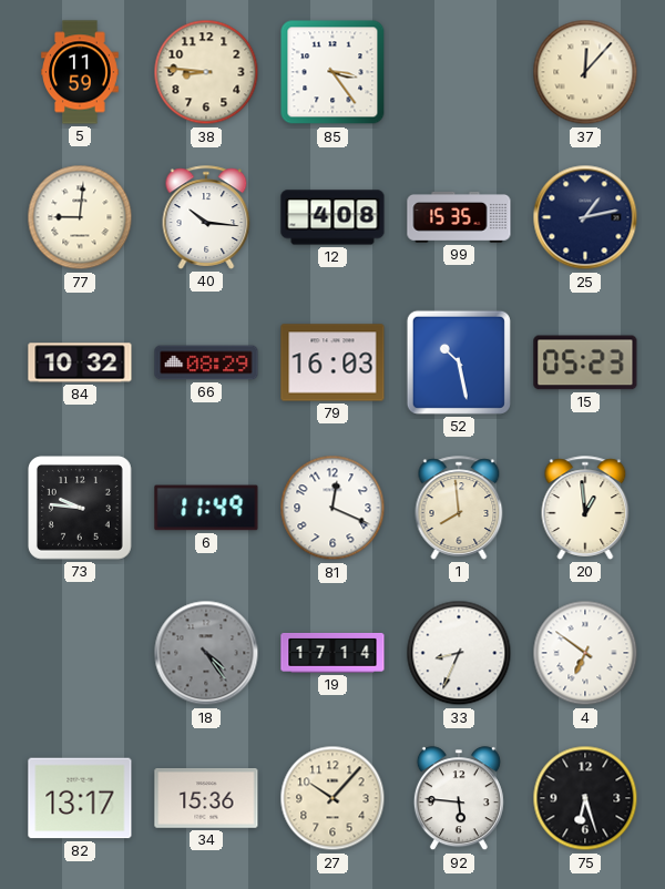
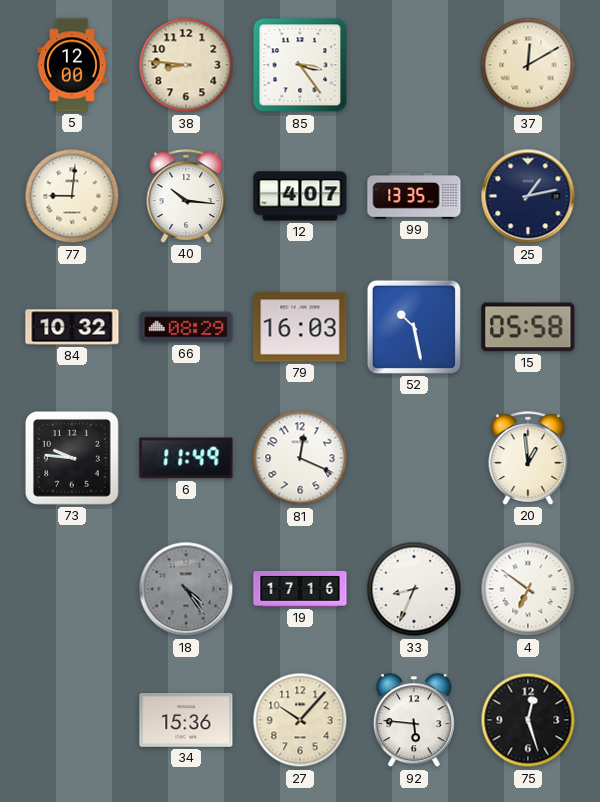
5: 11:59 -> 12:00
37: 12:07 -> 12:10
12: 4:08 -> 4:07
99: 15:35 -> 13:35
15: 05:23 -> 05:58
1: 7:59 -> none
19: 17:14 -> 17:16
82: 13:17 -> none
75: 6:27 -> 12:27
